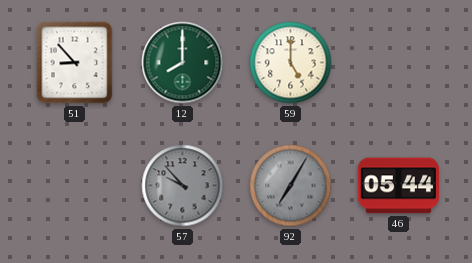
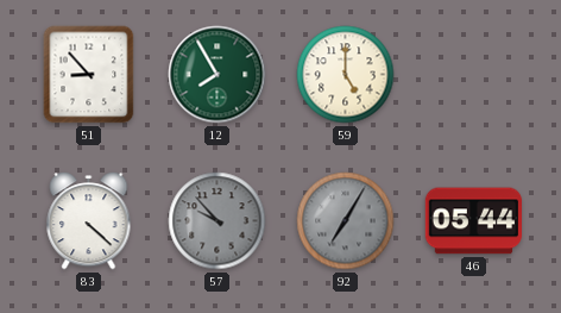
12: 8:00 -> 7:55
83: none -> 4:22
